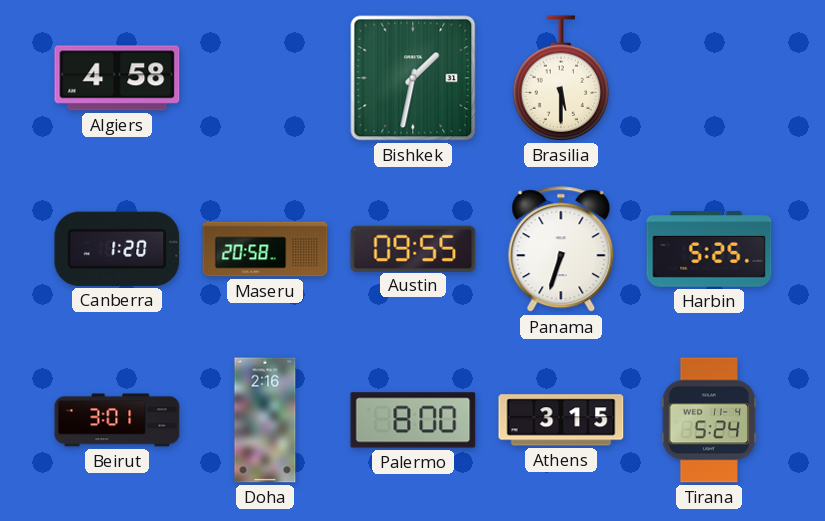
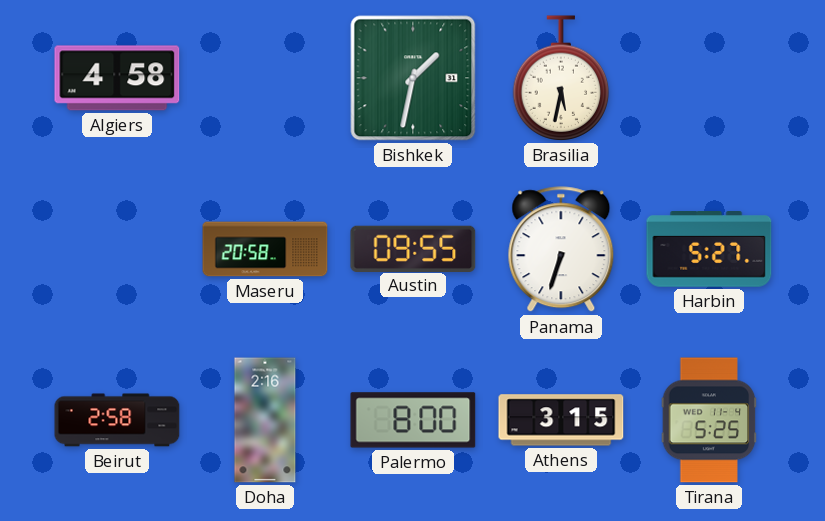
Brasilia: 5:30 -> 5:32
Canberra: 1:20 -> none
Harbin: 5:25 -> 5:27
Beirut: 3:01 -> 2:58
Tirana: 5:24 -> 5:25
